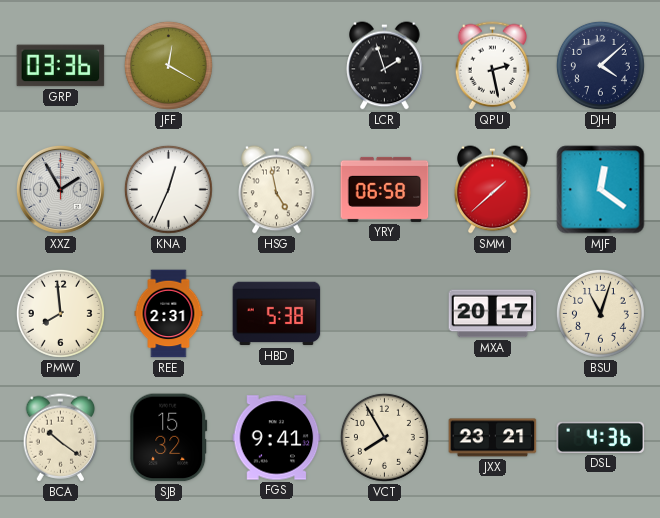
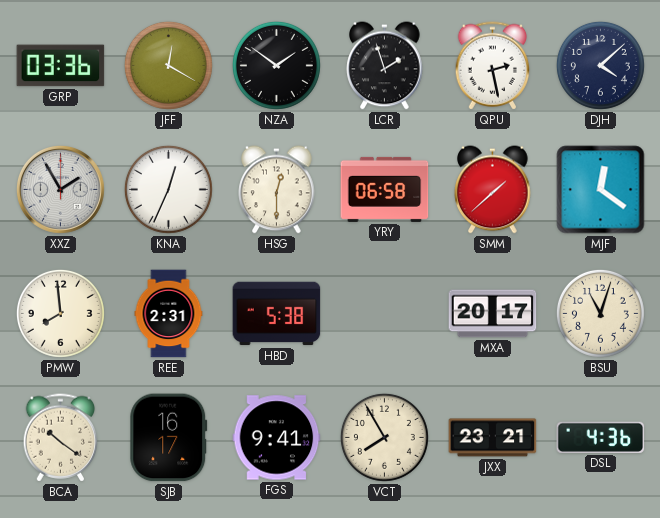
NZA: none -> 1:51
HSG: 4:58 -> 12:30
SJB: 15:32 -> 16:17
